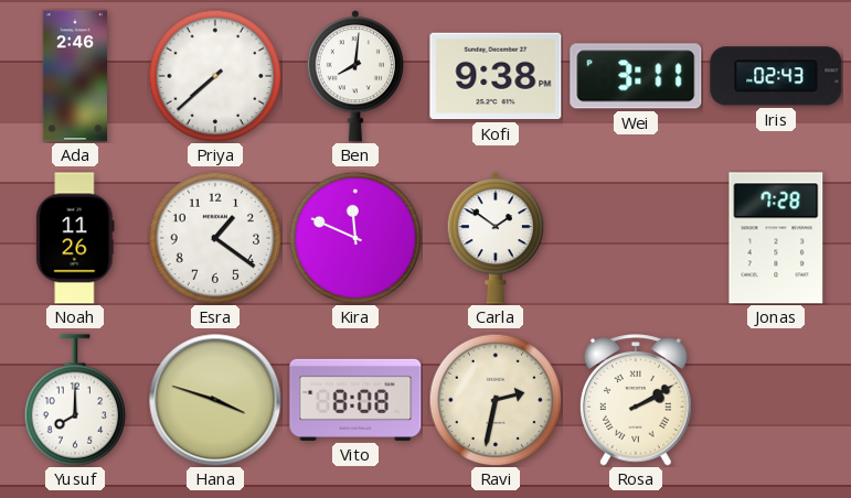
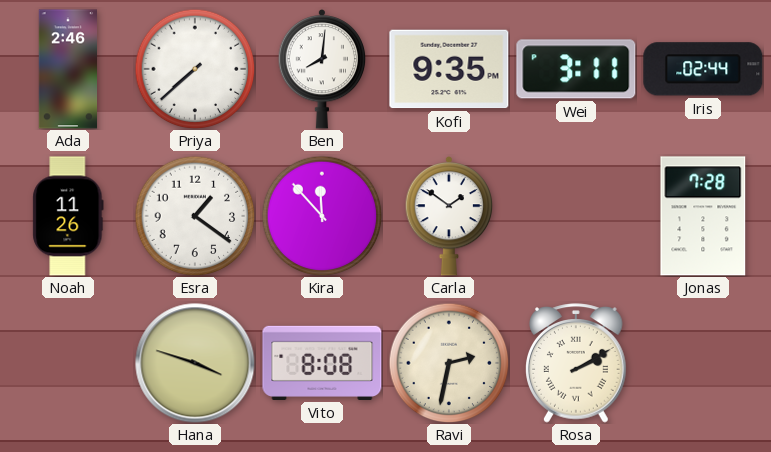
Kofi: 9:38 -> 9:35
Iris: 02:43 -> 02:44
Kira: 11:49 -> 11:53
Yusuf: 8:00 -> none
